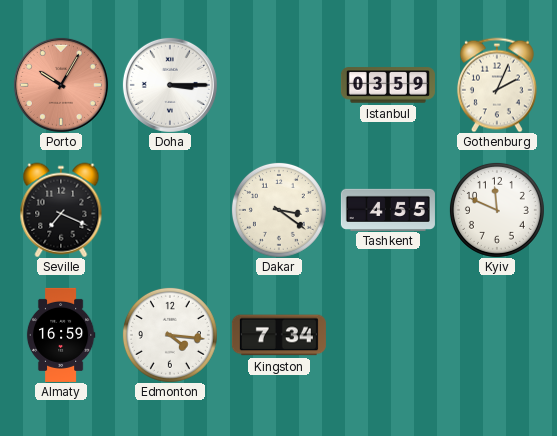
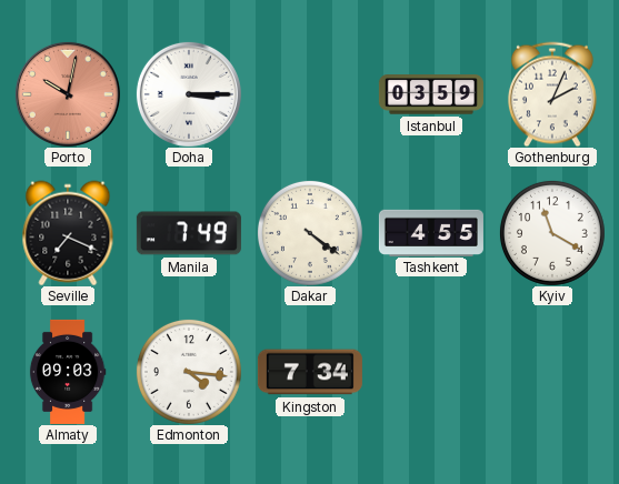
Porto: 10:05 -> 10:02
Manila: none -> 7:49
Dakar: 3:21 -> 4:21
Kyiv: 11:49 -> 11:20
Almaty: 16:59 -> 09:03
